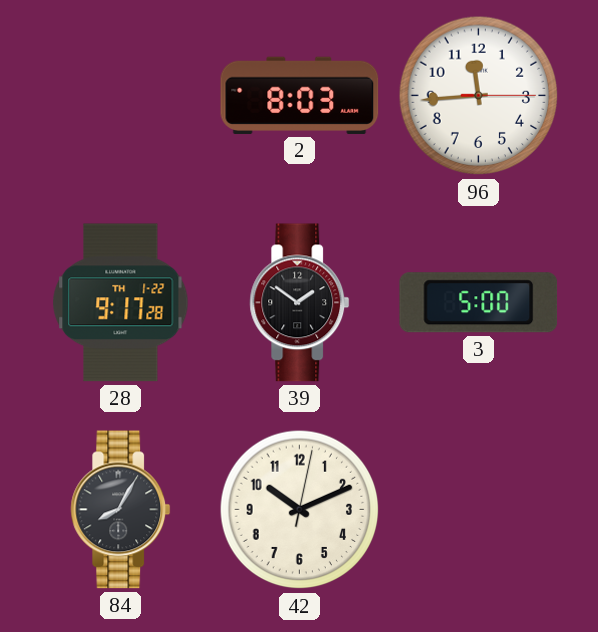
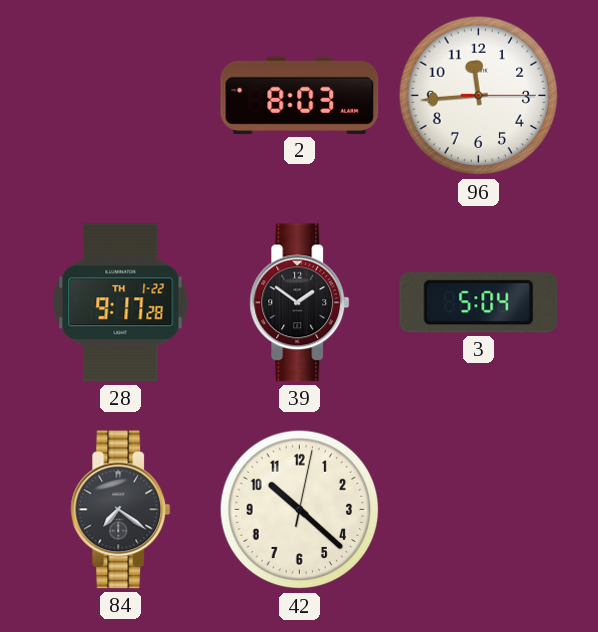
3: 5:00 -> 5:04
84: 8:05 -> 7:21
42: 10:11 -> 10:22
